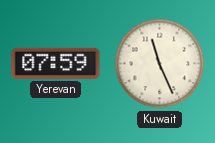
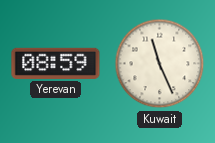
Yerevan: 07:59 -> 08:59
